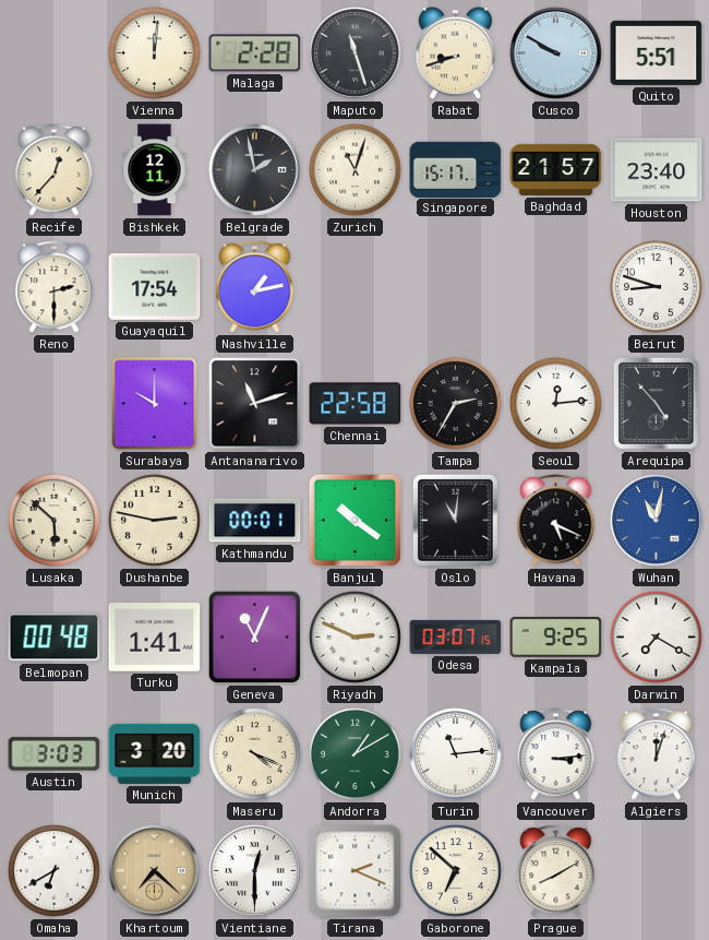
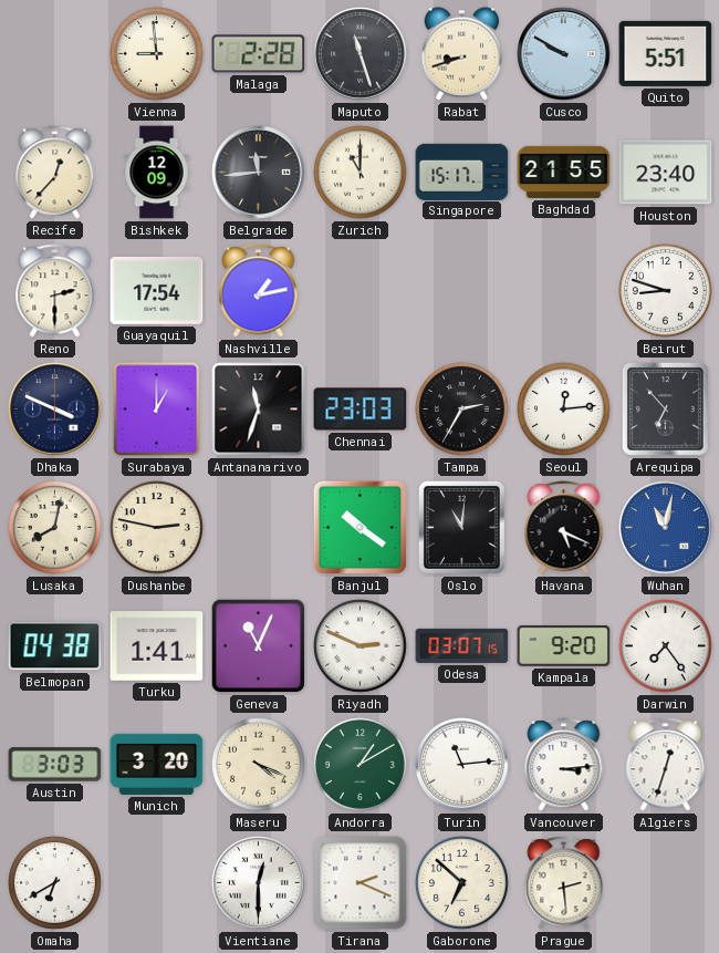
Vienna: 12:01 -> 8:59
Bishkek: 12:11 -> 12:09
Belgrade: 1:58 -> 11:44
Zurich: 11:03 -> 11:00
Baghdad: 21:57 -> 21:55
Dhaka: none -> 3:49
Surabaya: 10:00 -> 1:00
Antananarivo: 11:12 -> 11:33
Chennai: 22:58 -> 23:03
Arequipa: 4:53 -> 6:53
Lusaka: 5:52 -> 8:02
Kathmandu: 00:01 -> none
Belmopan: 00:48 -> 04:38
Kampala: 9:25 -> 9:20
Darwin: 7:20 -> 7:24
Algiers: 12:03 -> 12:33
Khartoum: 7:22 -> none
Prague: 8:10 -> 2:29
